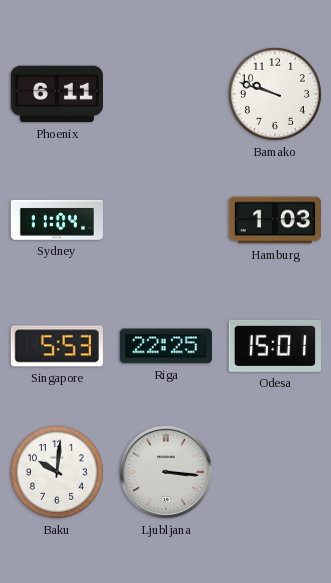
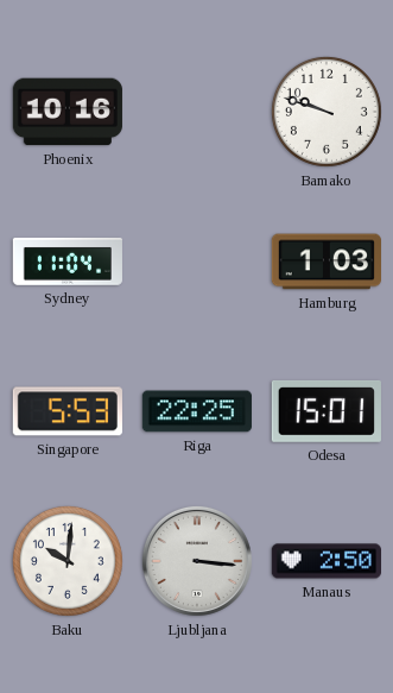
Phoenix: 6:11 -> 10:16
Manaus: none -> 2:50
